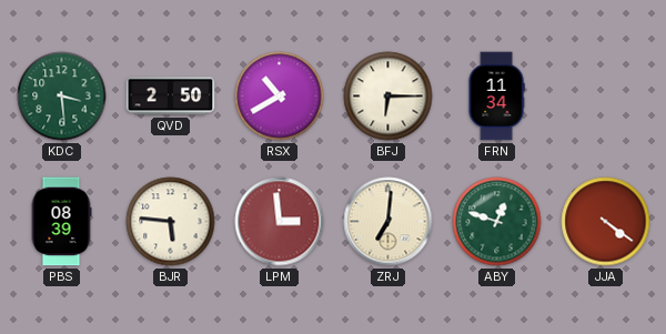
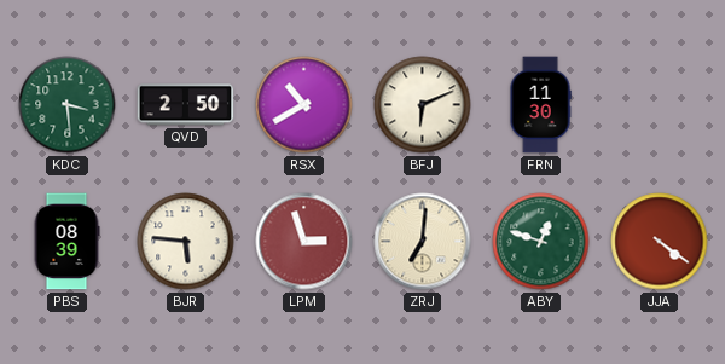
BFJ: 6:15 -> 6:11
FRN: 11:34 -> 11:30
LPM: 2:59 -> 2:57
